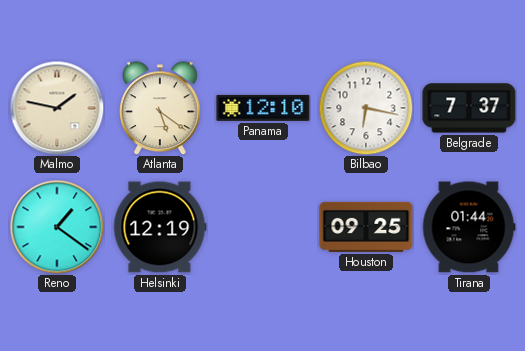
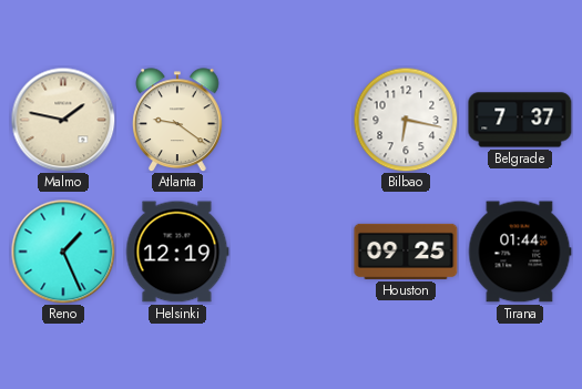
Atlanta: 5:21 -> 9:21
Panama: 12:10 -> none
Reno: 1:21 -> 1:26
